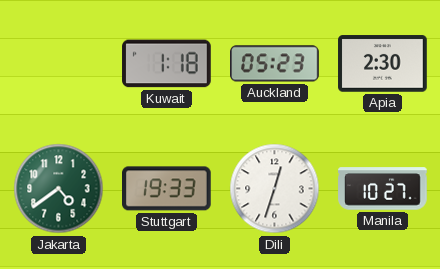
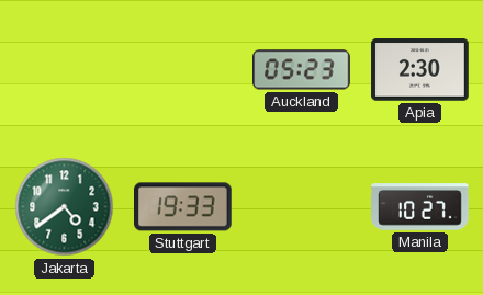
Kuwait: 1:18 -> none
Dili: 12:33 -> none
